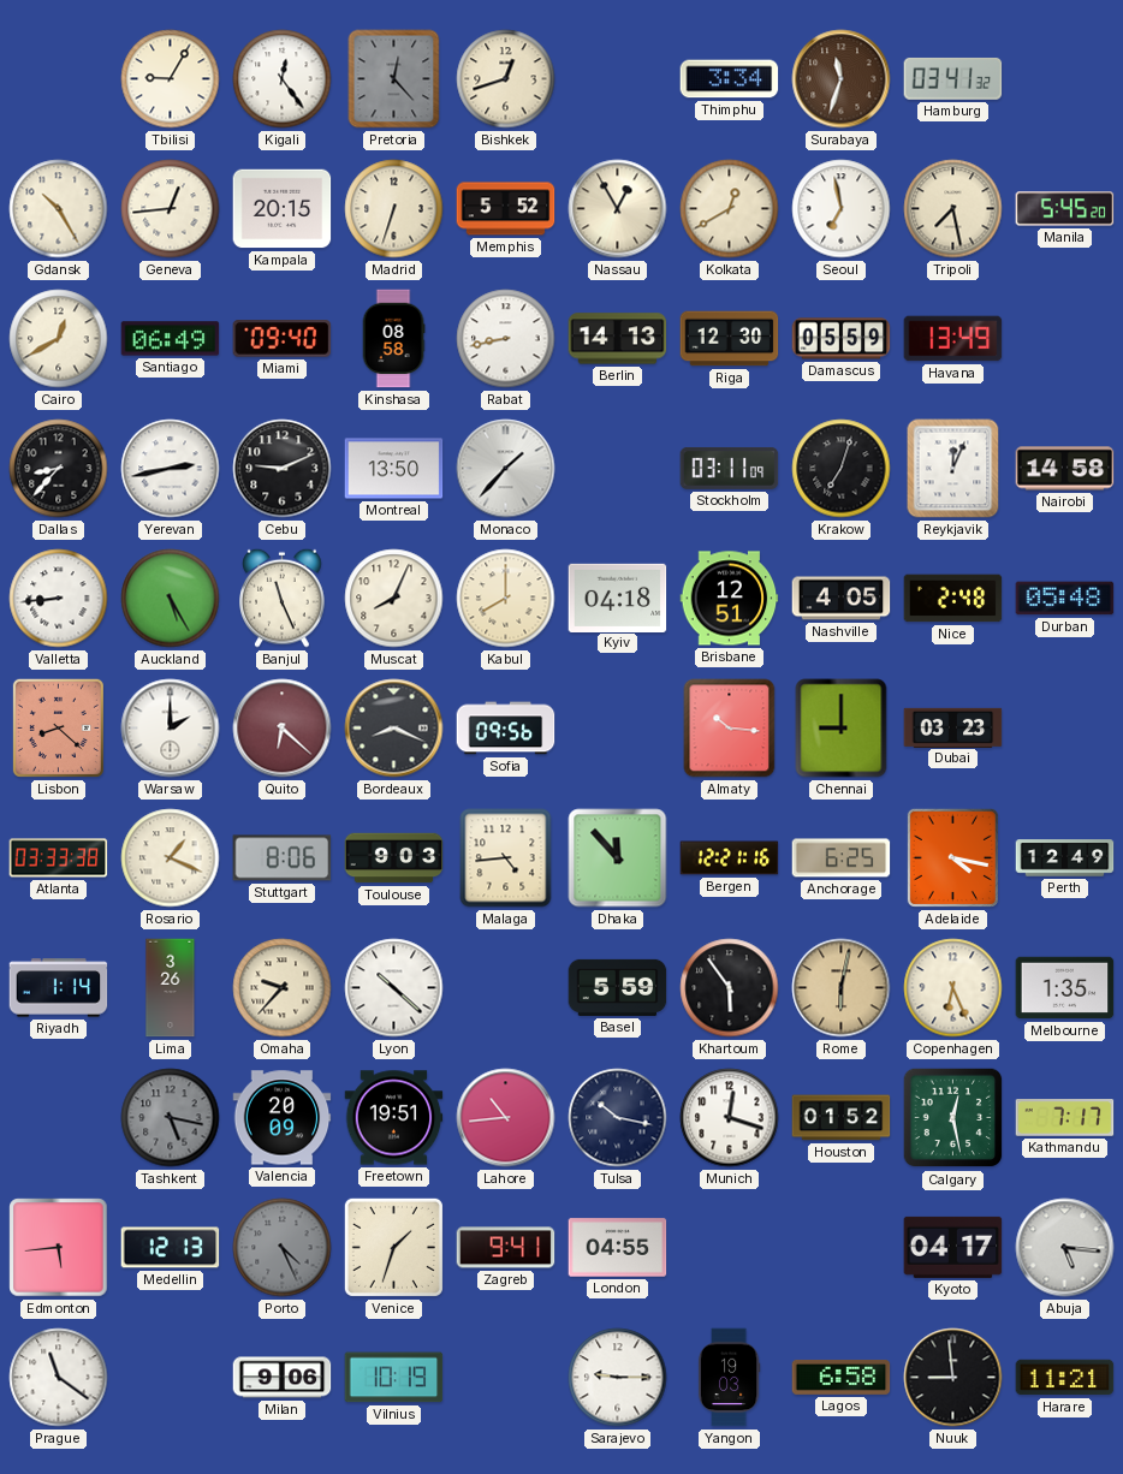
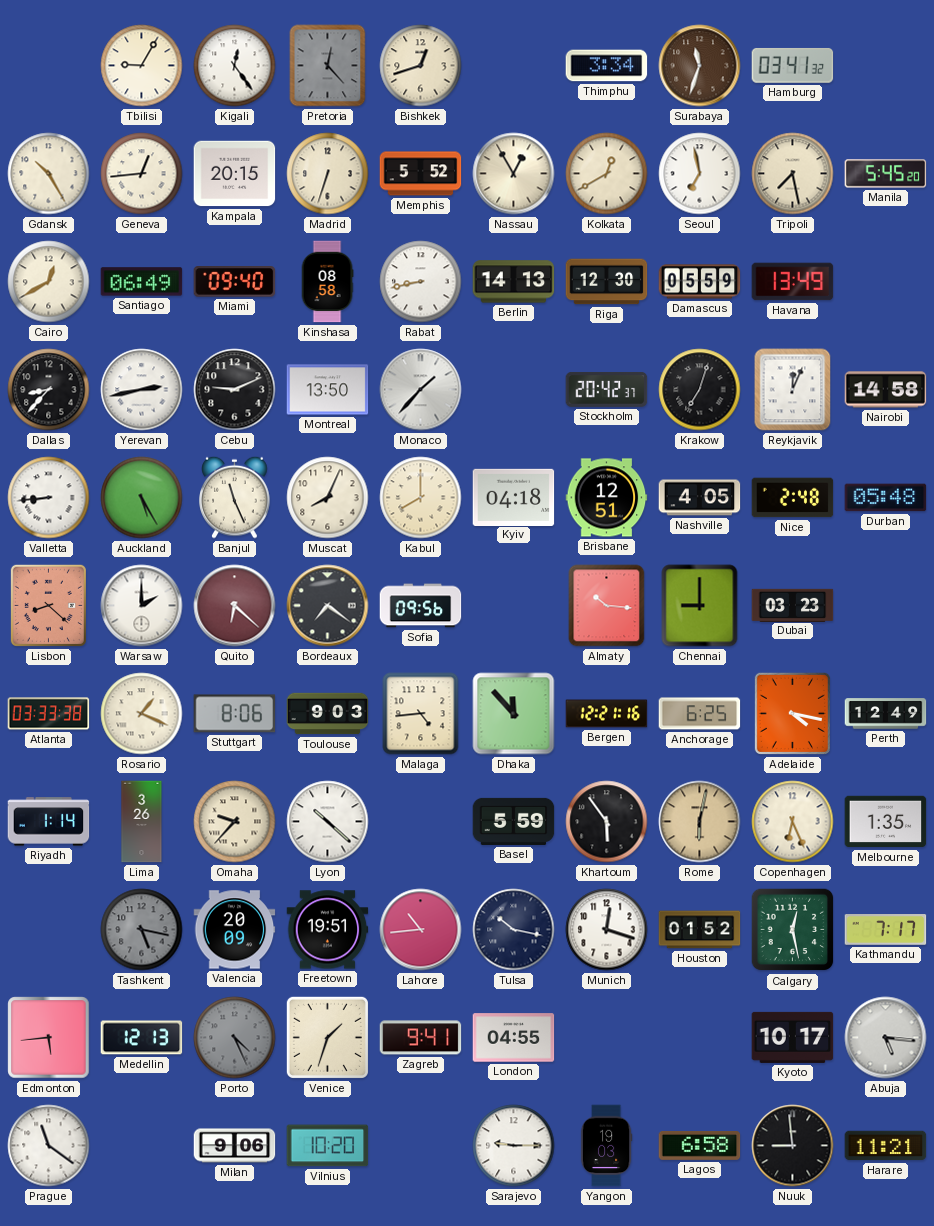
Stockholm: 03:11 -> 20:42
Bordeaux: 8:19 -> 7:21
Kyoto: 04:17 -> 10:17
Vilnius: 10:19 -> 10:20
